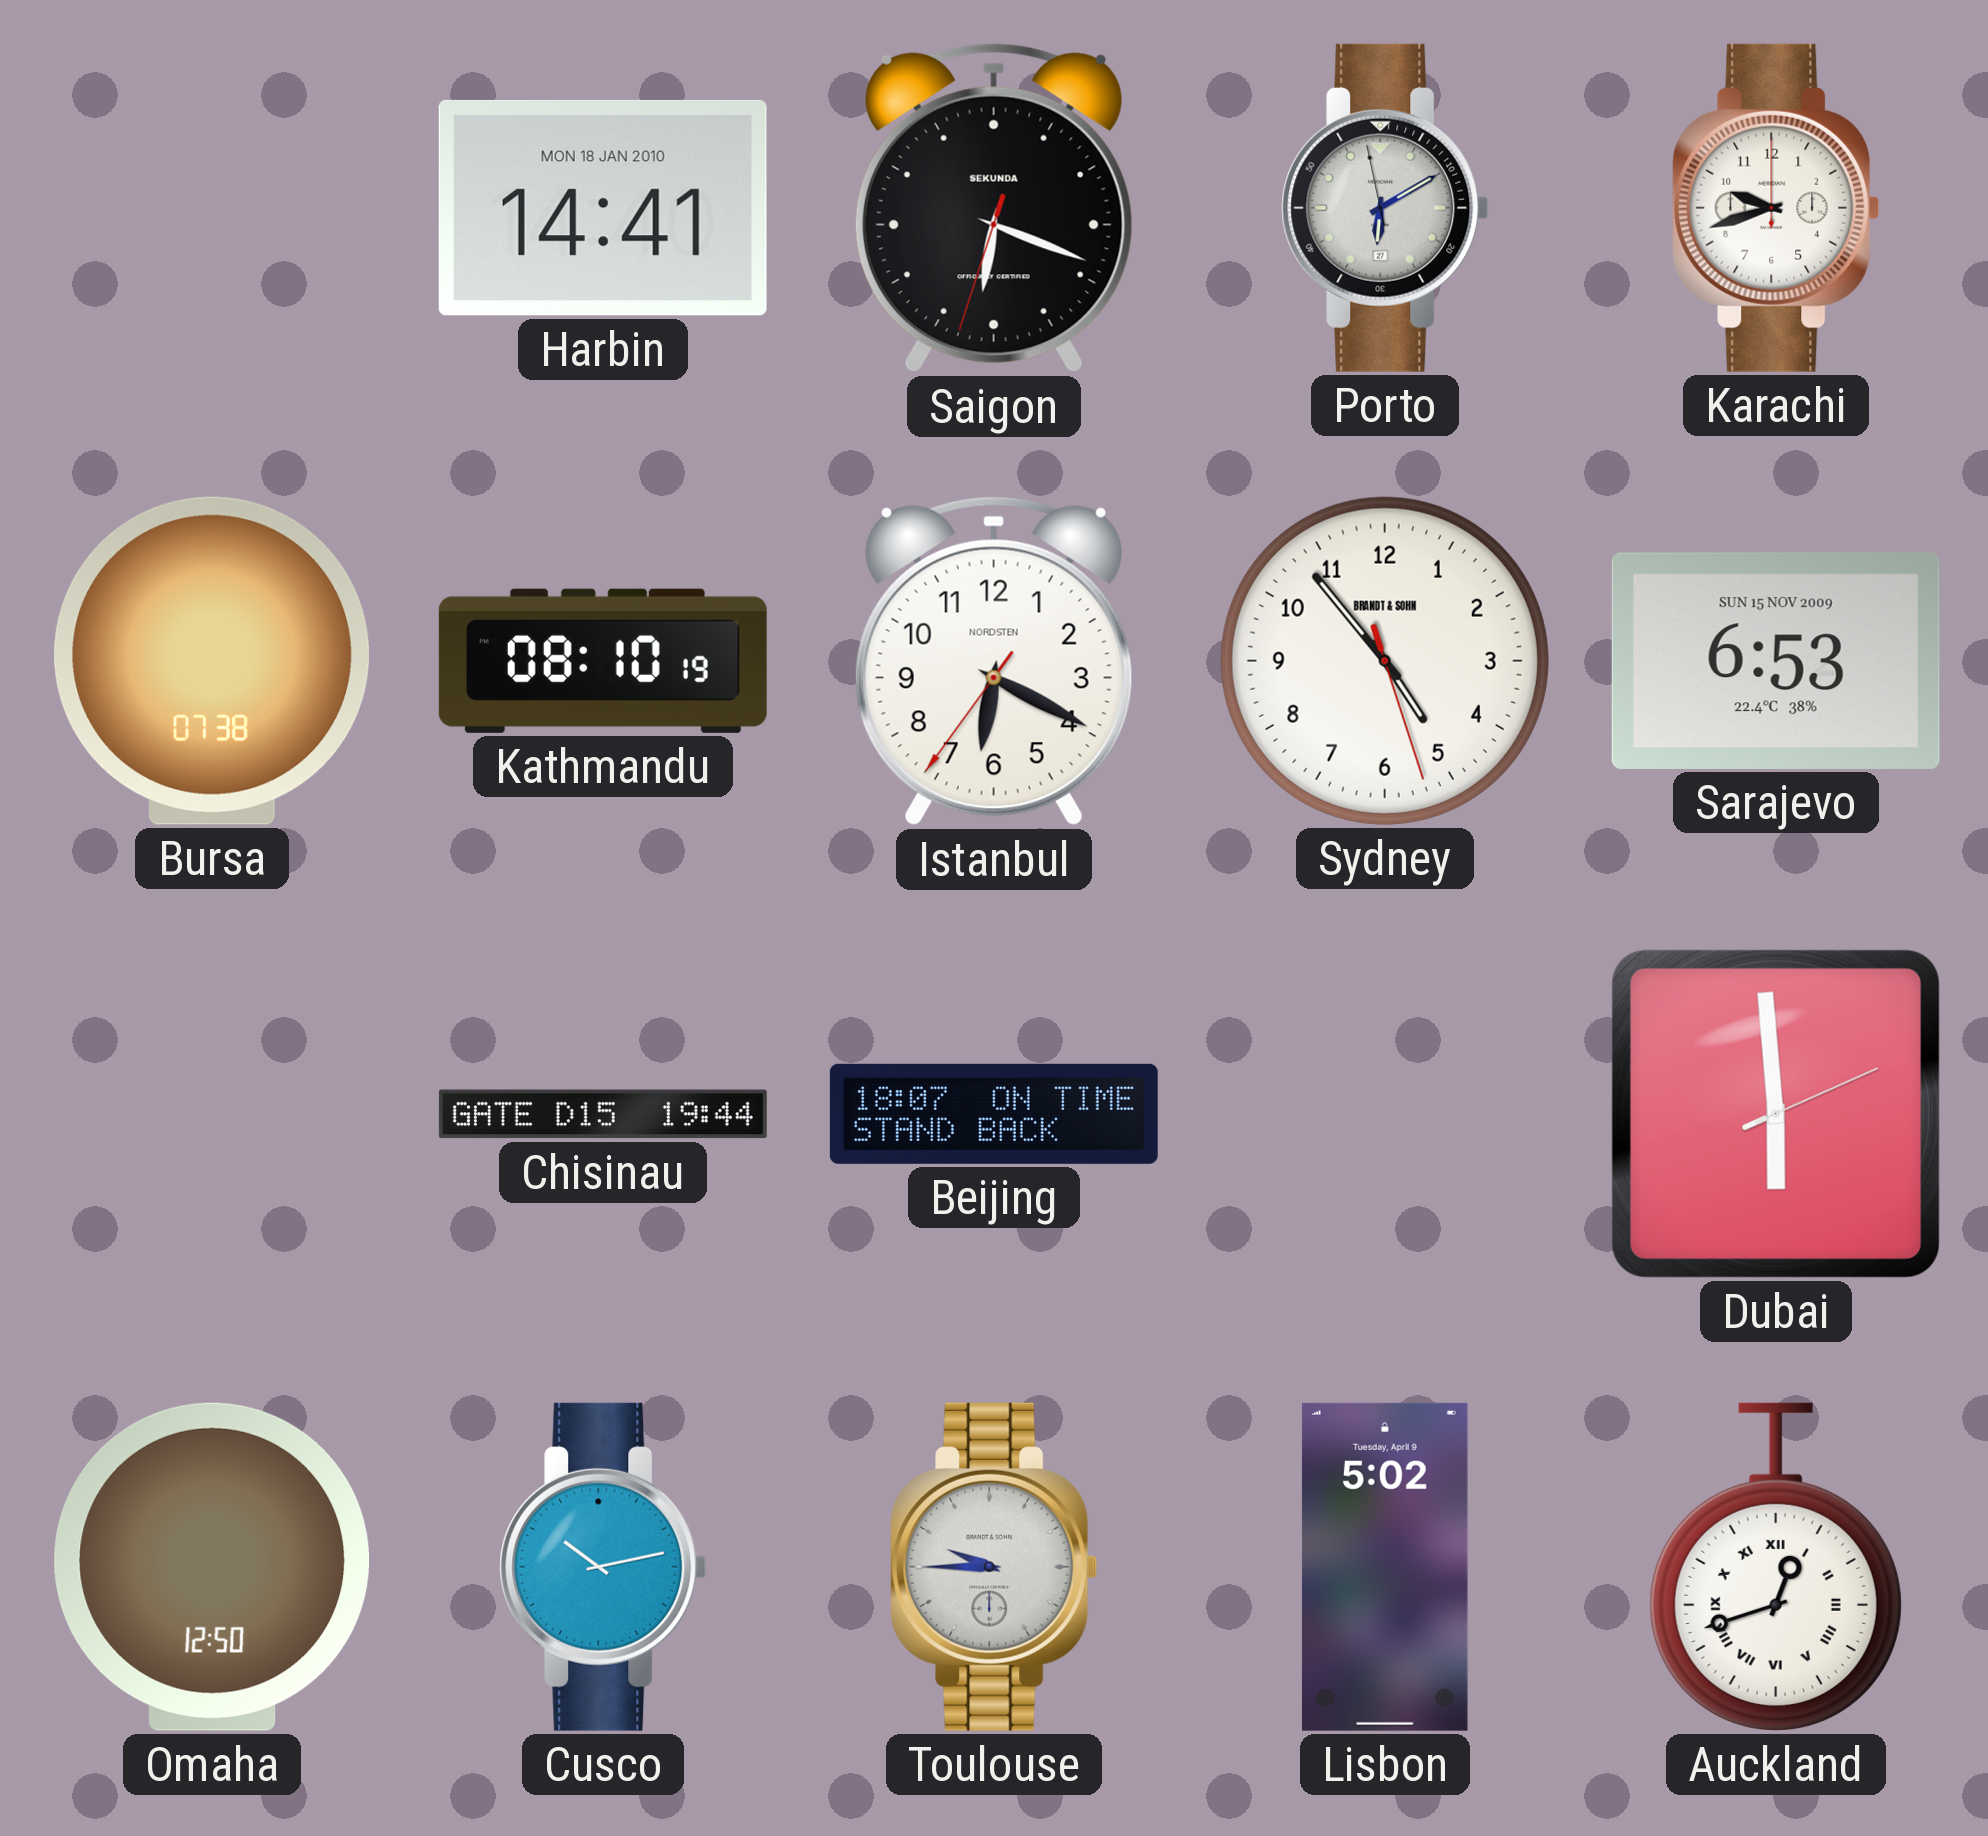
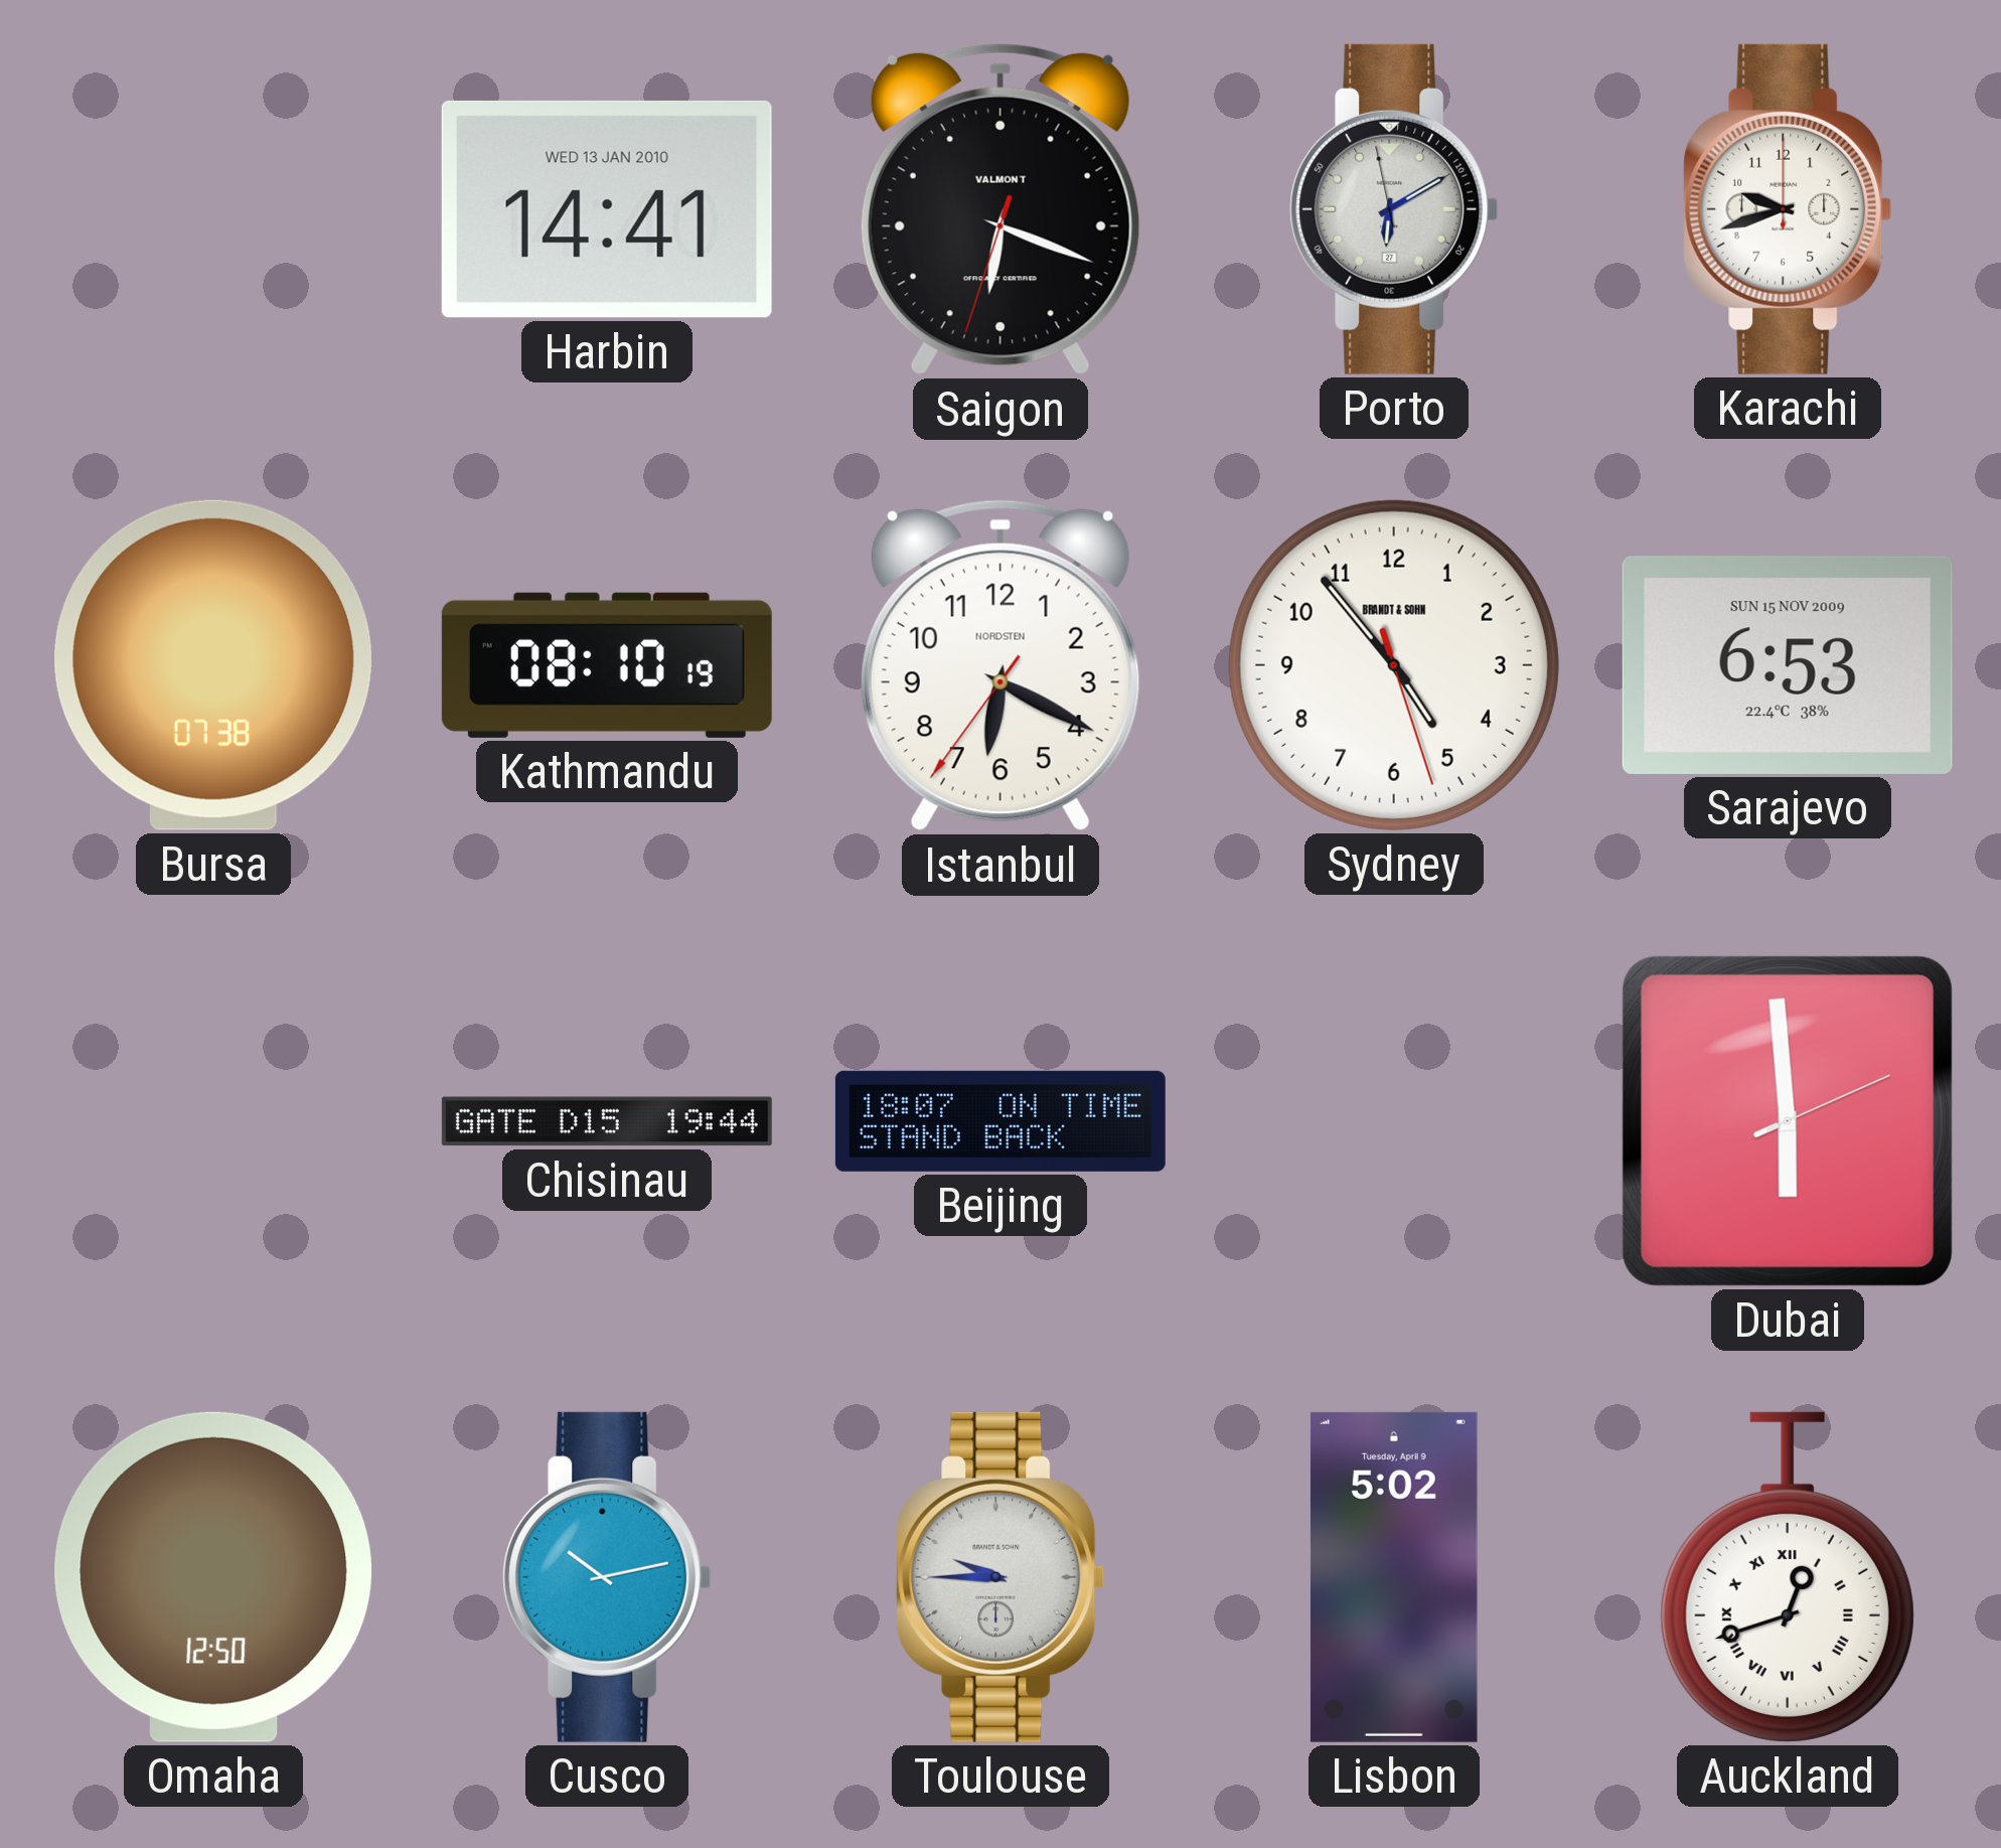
Harbin date: MON 18 JAN 2010 -> WED 13 JAN 2010
Saigon brand: SEKUNDA -> VALMONT
